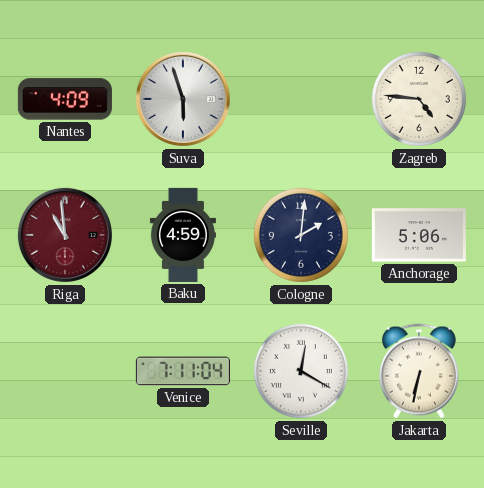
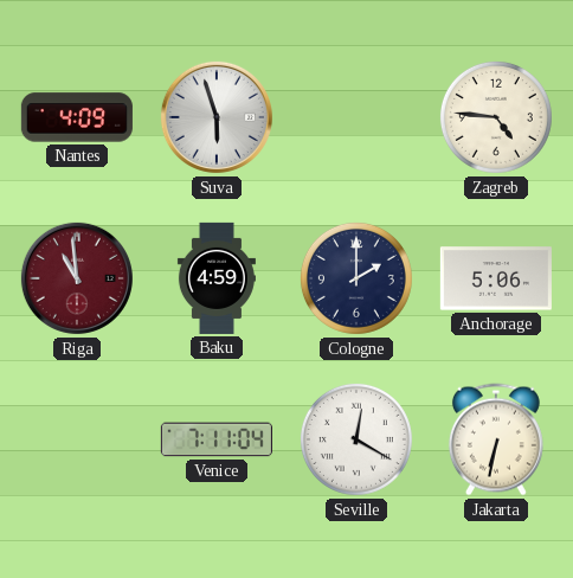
Cologne: 2:01 -> 2:00
